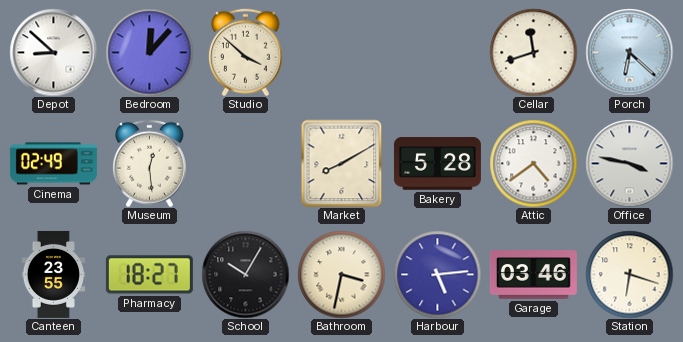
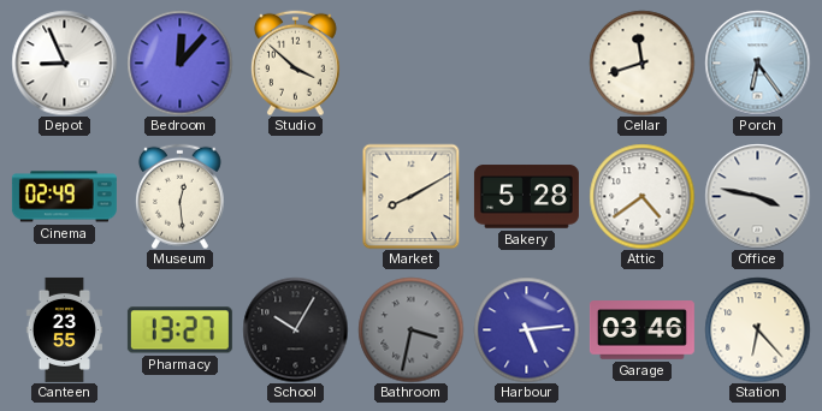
Depot: 8:52 -> 8:56
Porch: 6:22 -> 6:24
Pharmacy: 18:27 -> 13:27
Bathroom dial: cream -> grey
Station: 6:18 -> 6:23
